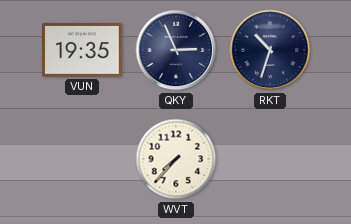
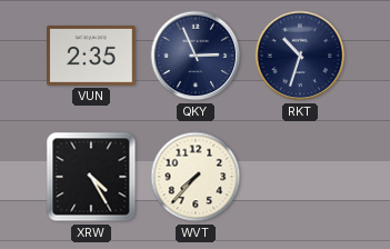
VUN: 19:35 -> 2:35
XRW: none -> 4:25
